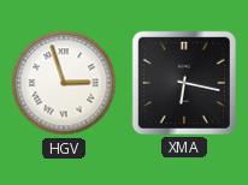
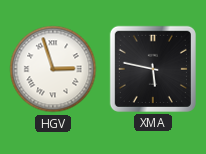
XMA: 6:17 -> 5:47
